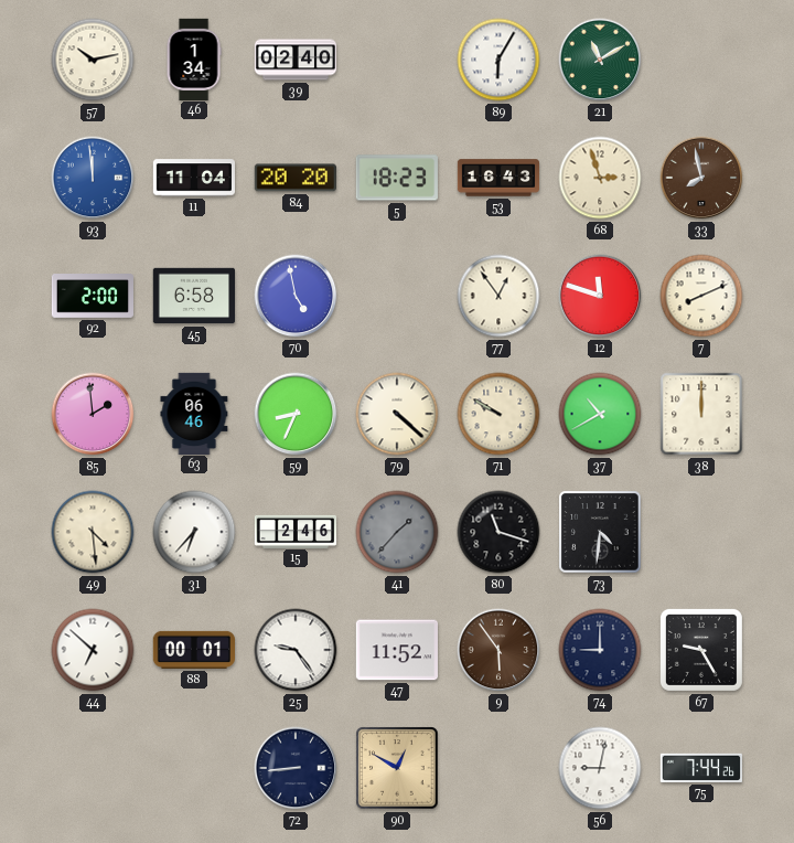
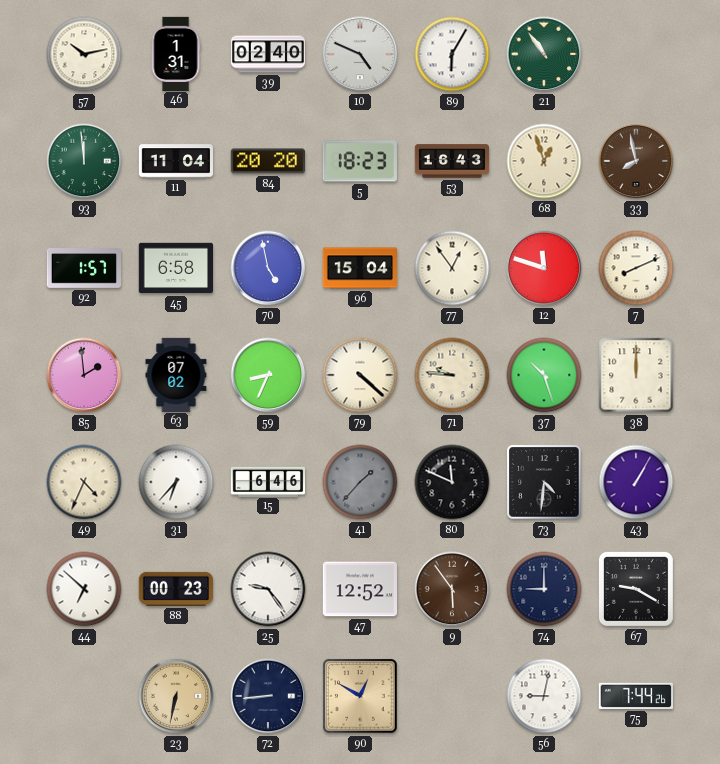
46: 1:34 -> 1:31
10: none -> 4:49
21: 11:10 -> 10:54
93 dial: blue -> green
68: 2:57 -> 12:57
92: 2:00 -> 1:57
96: none -> 15:04
63: 06:46 -> 07:02
71: 9:50 -> 9:46
37: 10:40 -> 10:27
49: 4:29 -> 4:34
15: 2:46 -> 6:46
80: 11:18 -> 11:49
43: none -> 1:05
88: 00:01 -> 00:23
47: 11:52 -> 12:52
67: 9:25 -> 9:20
23: none -> 6:32
